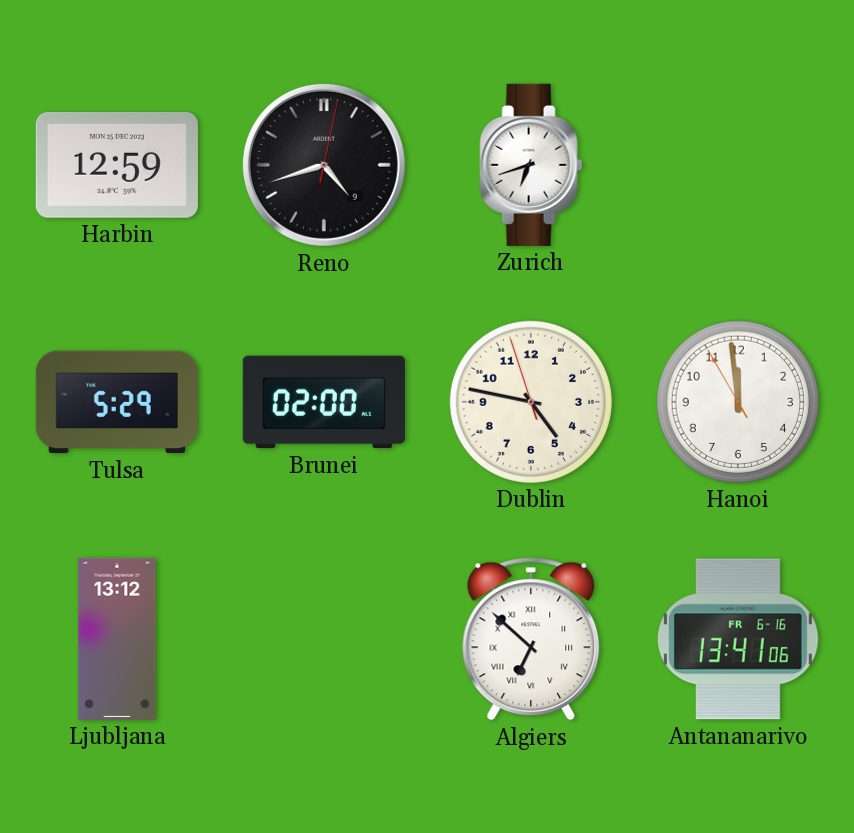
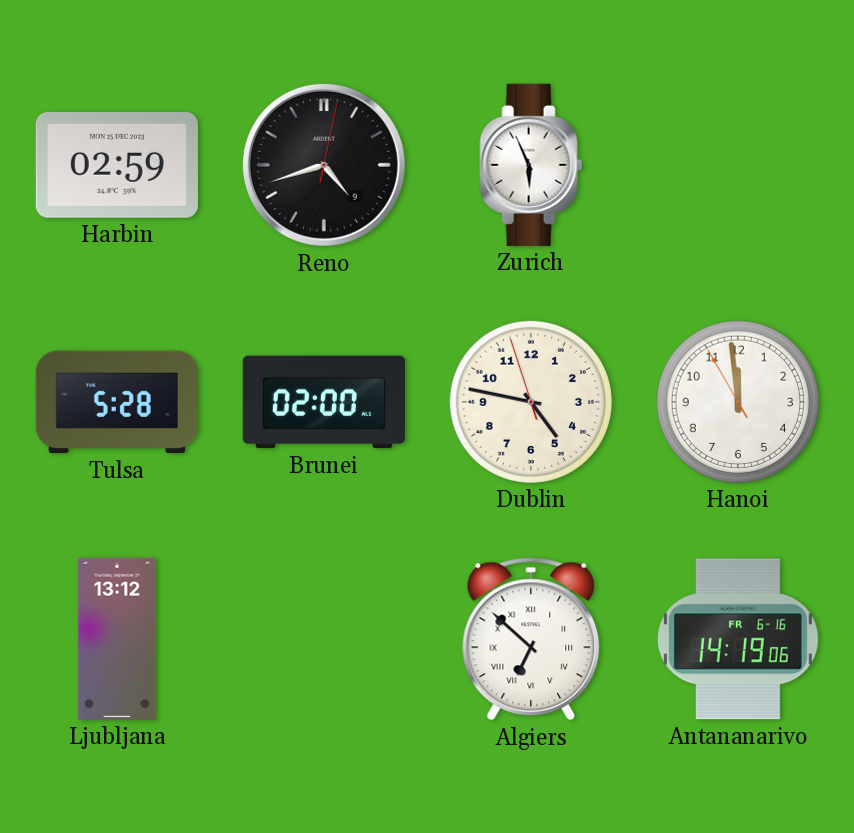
Harbin: 12:59 -> 02:59
Zurich: 6:42 -> 5:56
Tulsa: 5:29 -> 5:28
Antananarivo: 13:41 -> 14:19
